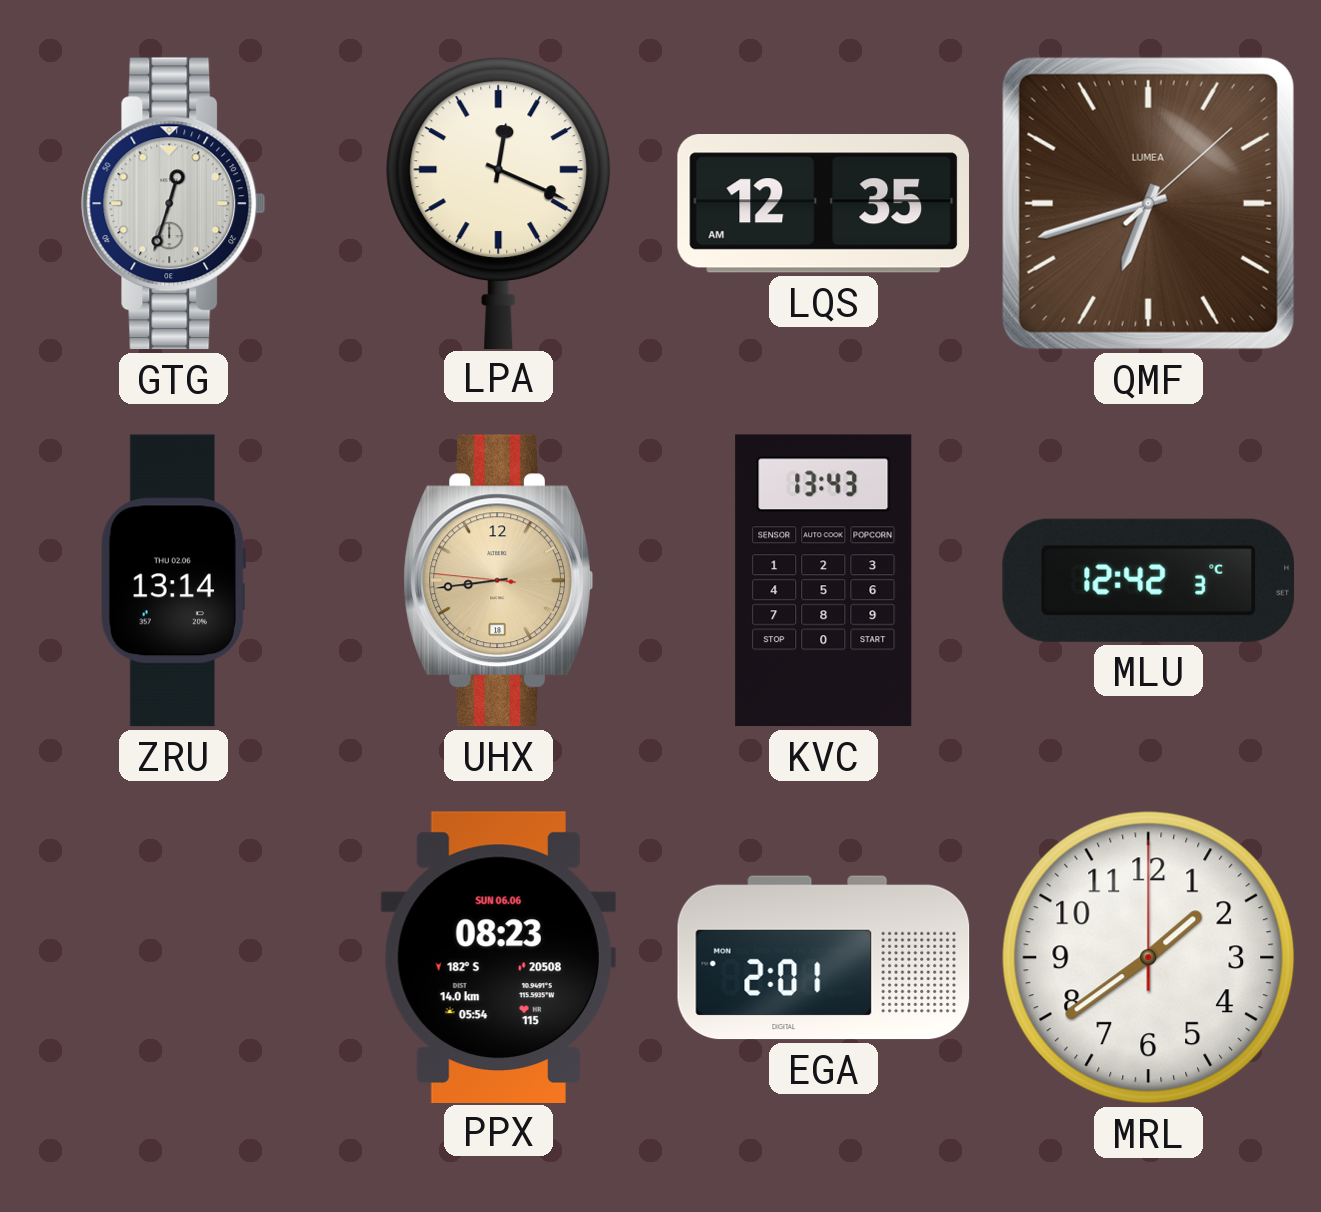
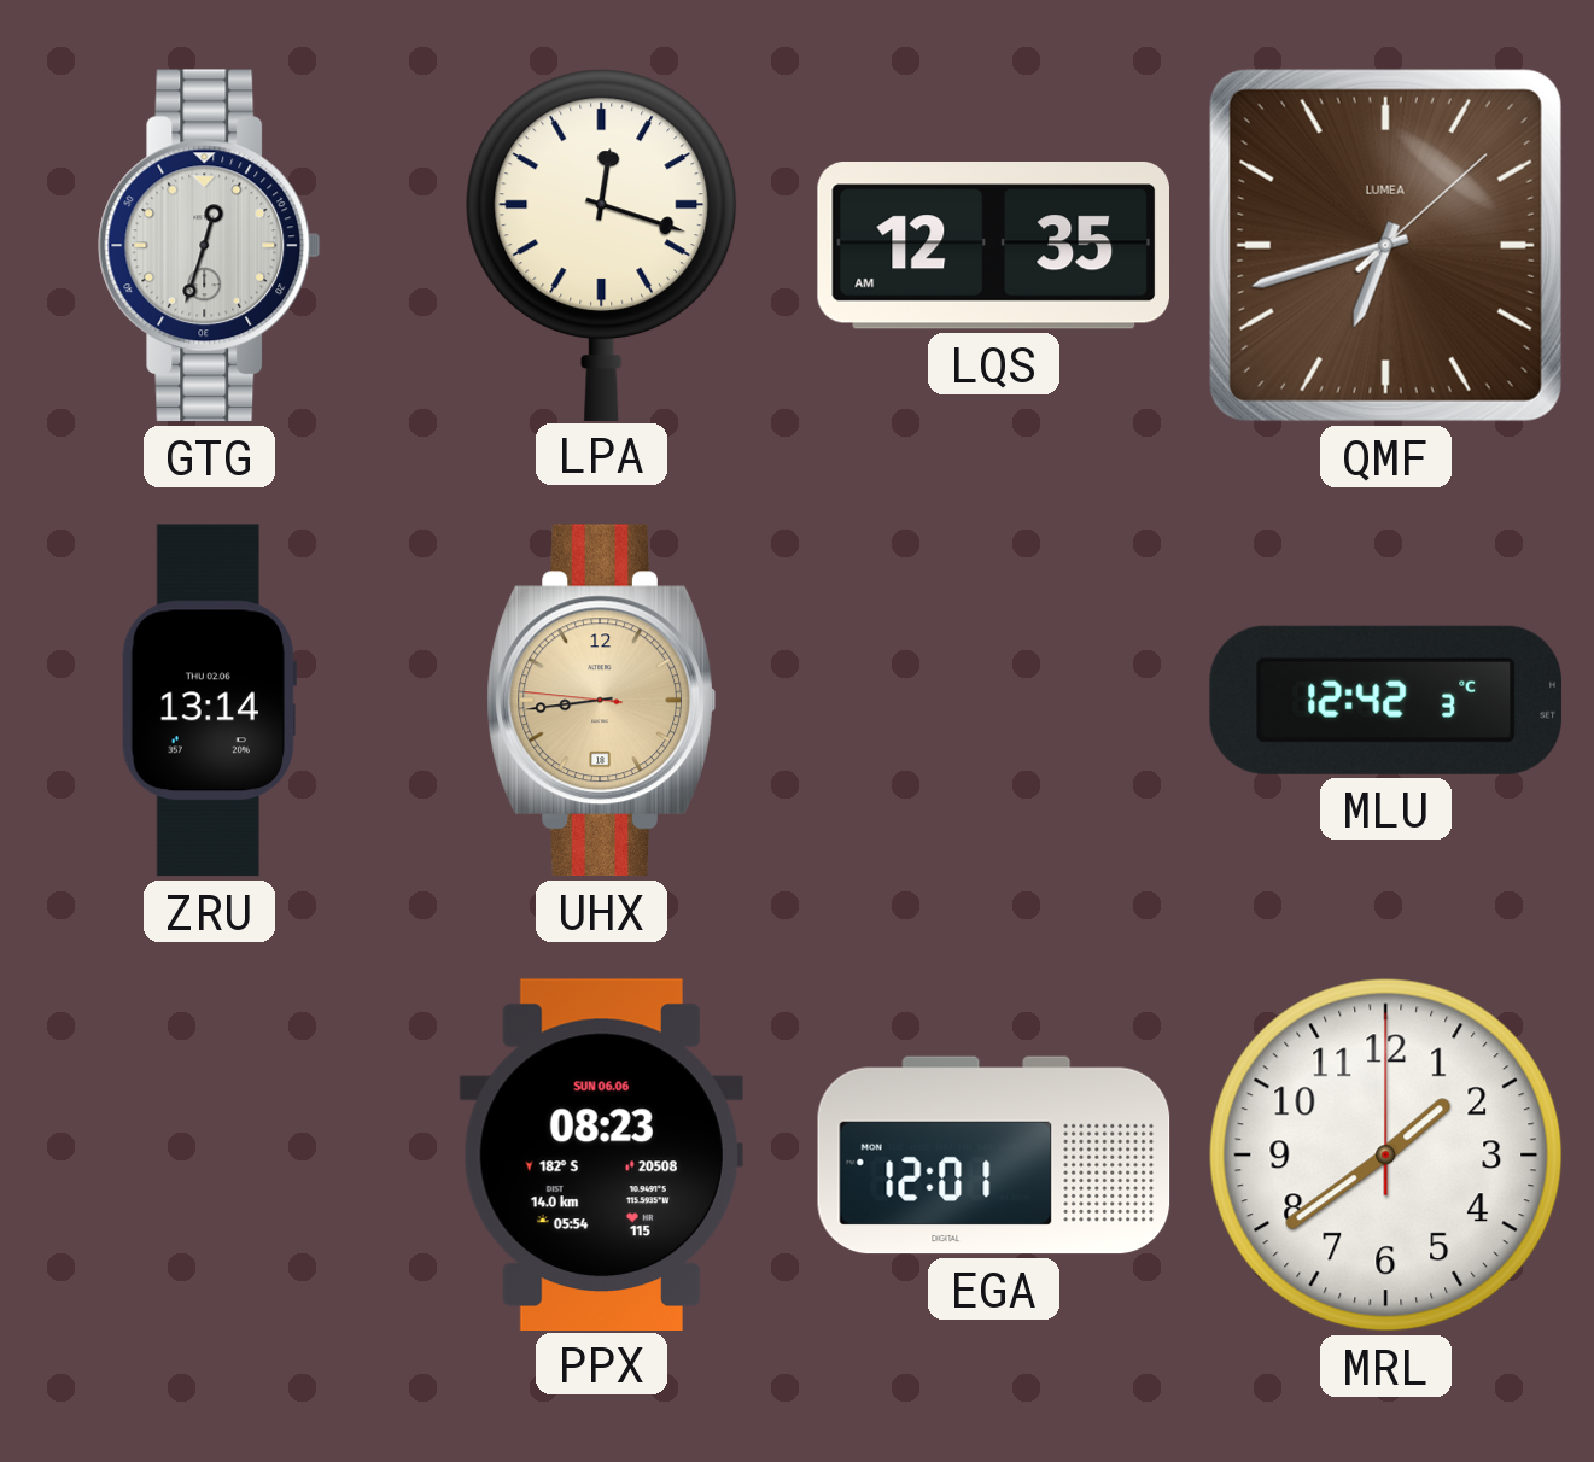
LPA: 12:19 -> 12:18
KVC: 13:43 -> none
EGA: 2:01 -> 12:01
